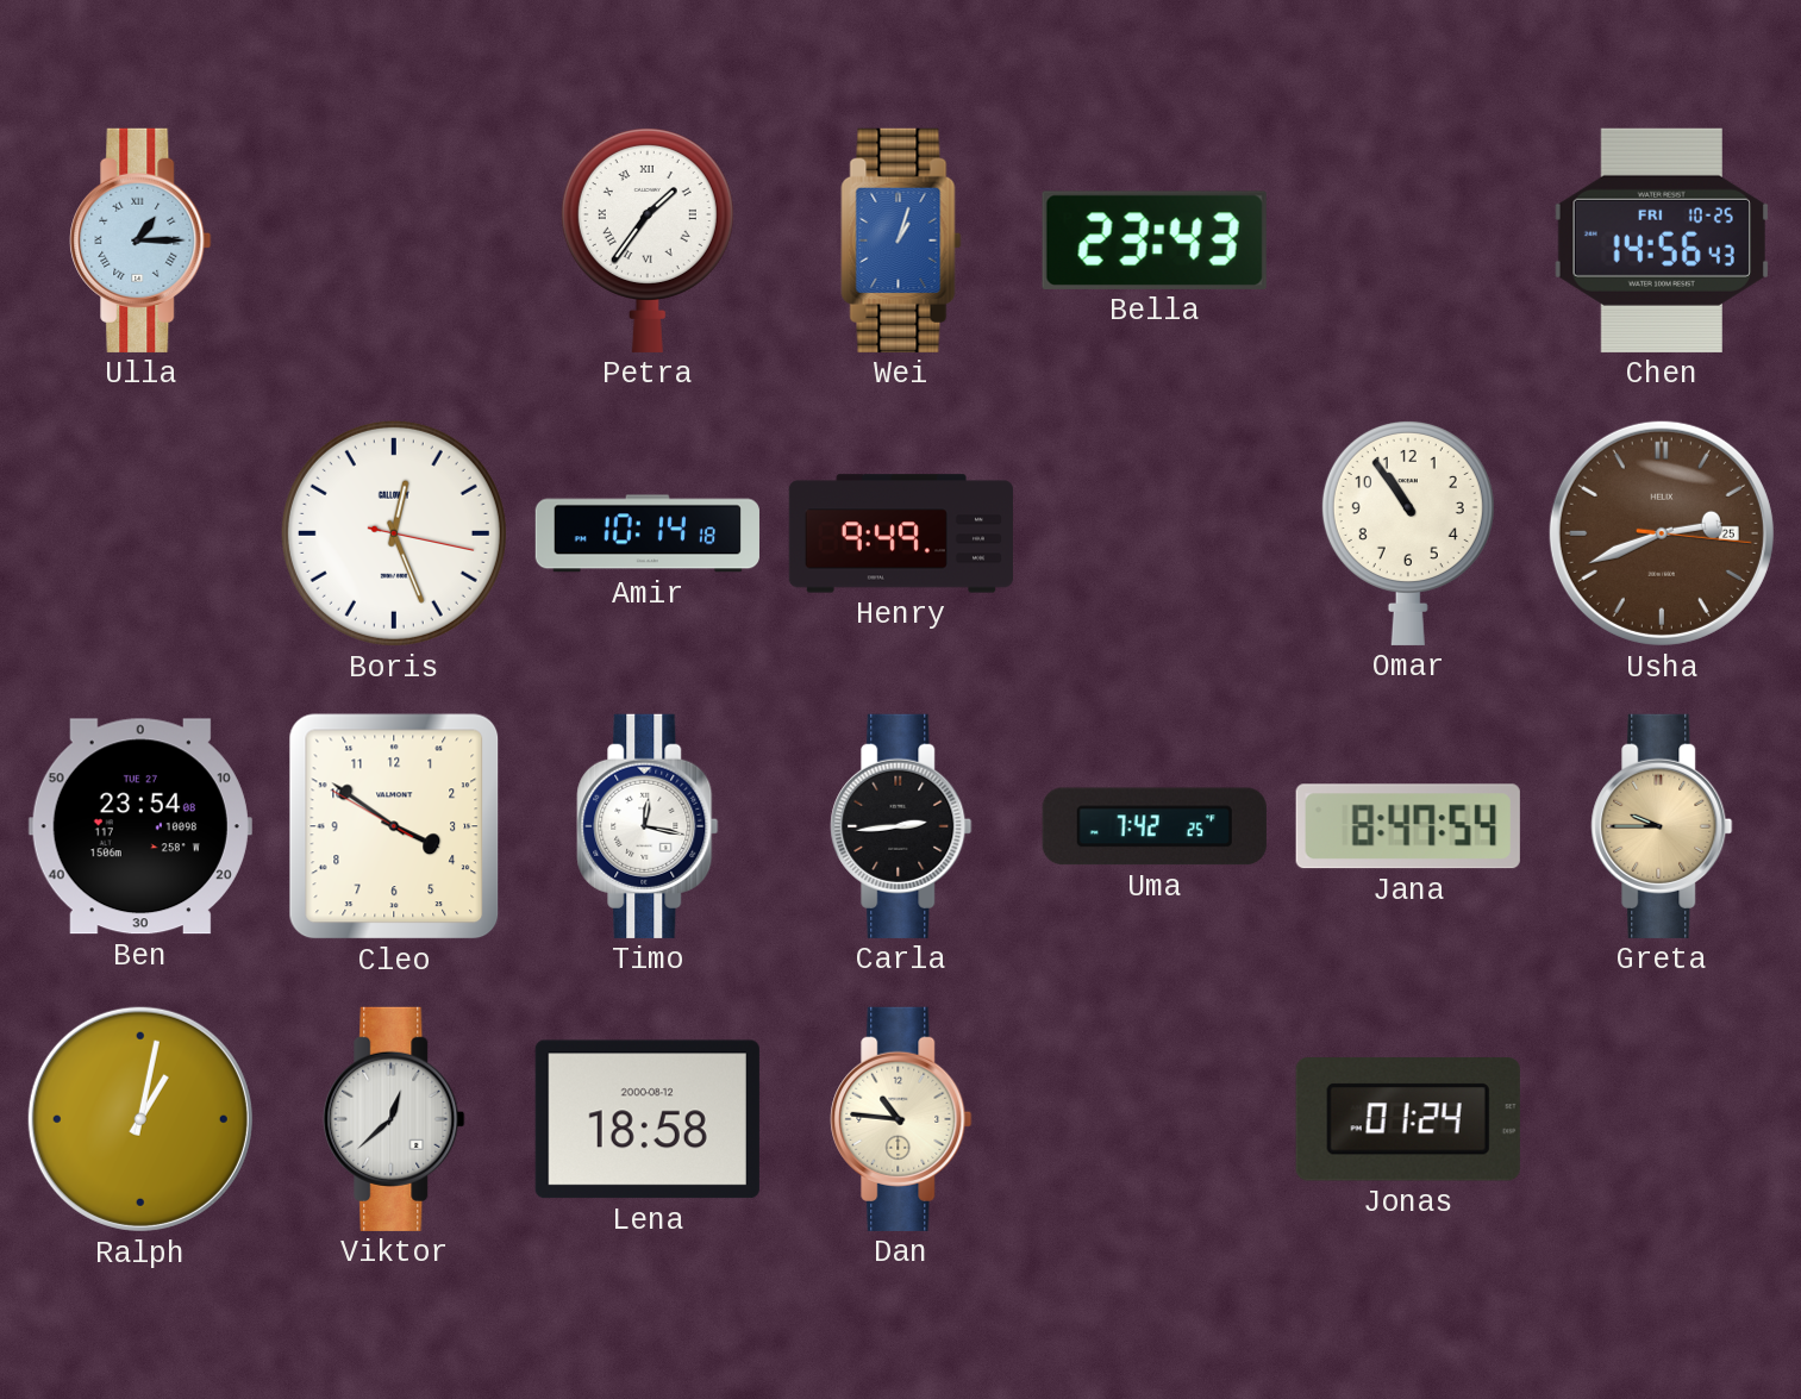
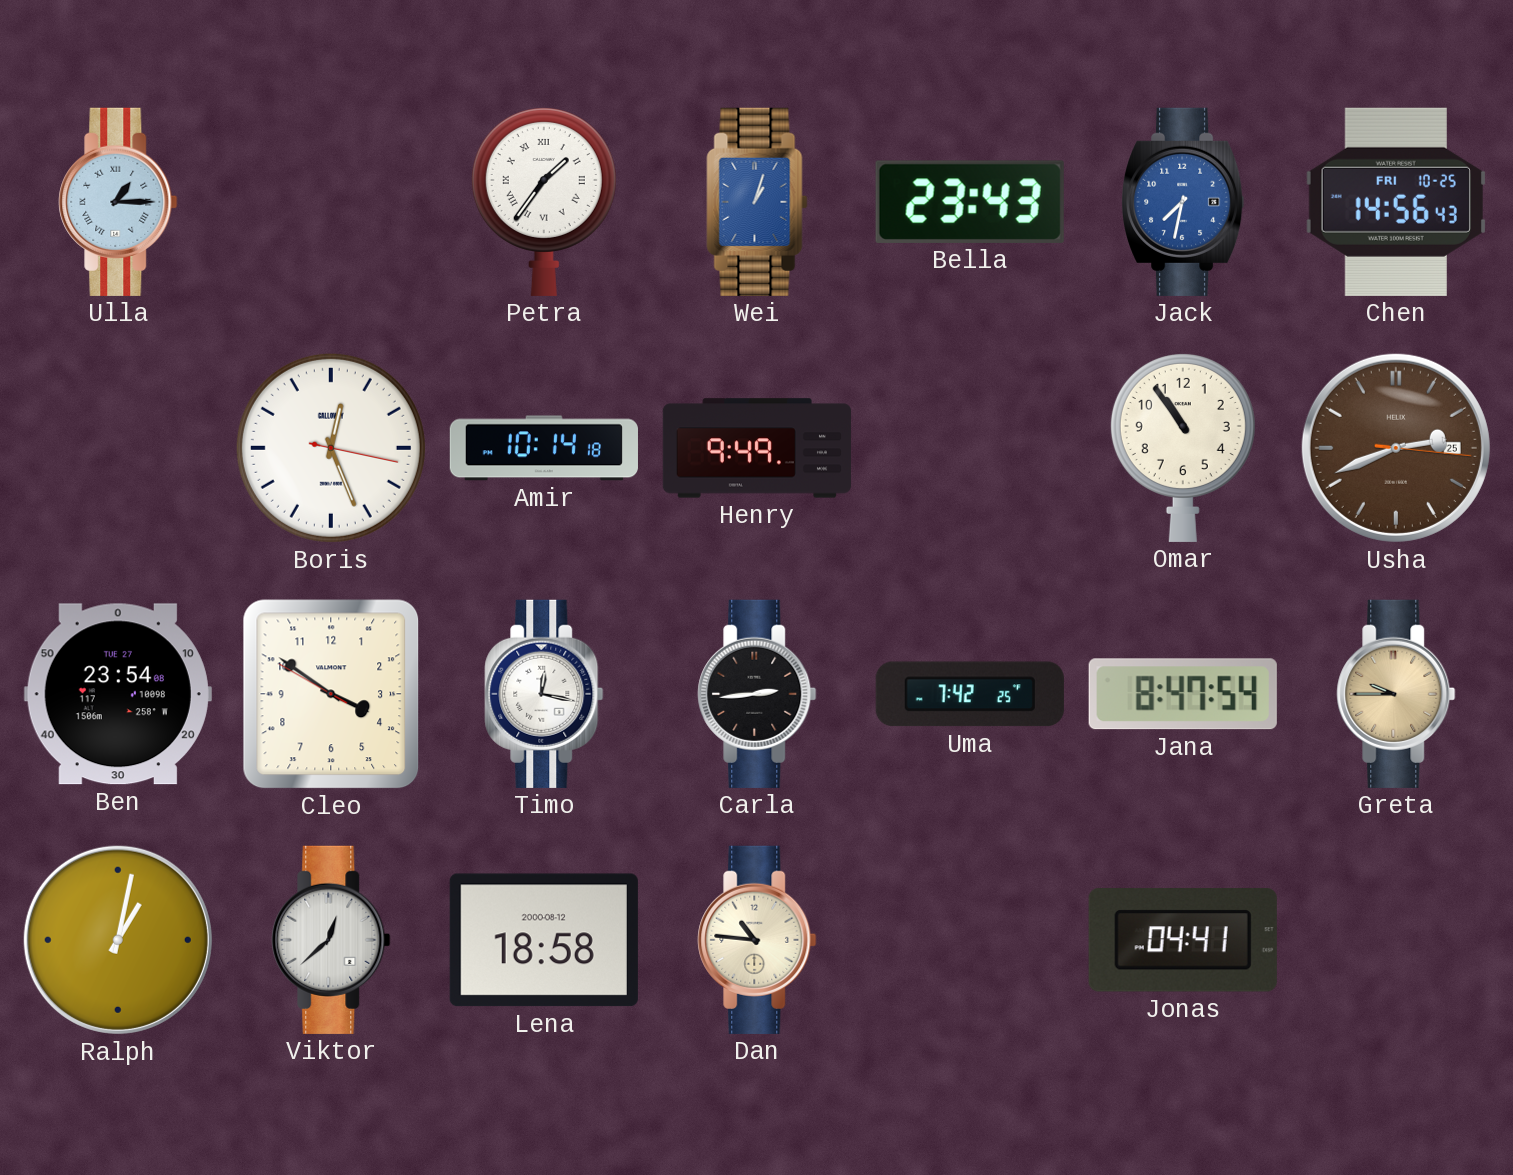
Jack: none -> 7:32
Jonas: 01:24 -> 04:41
